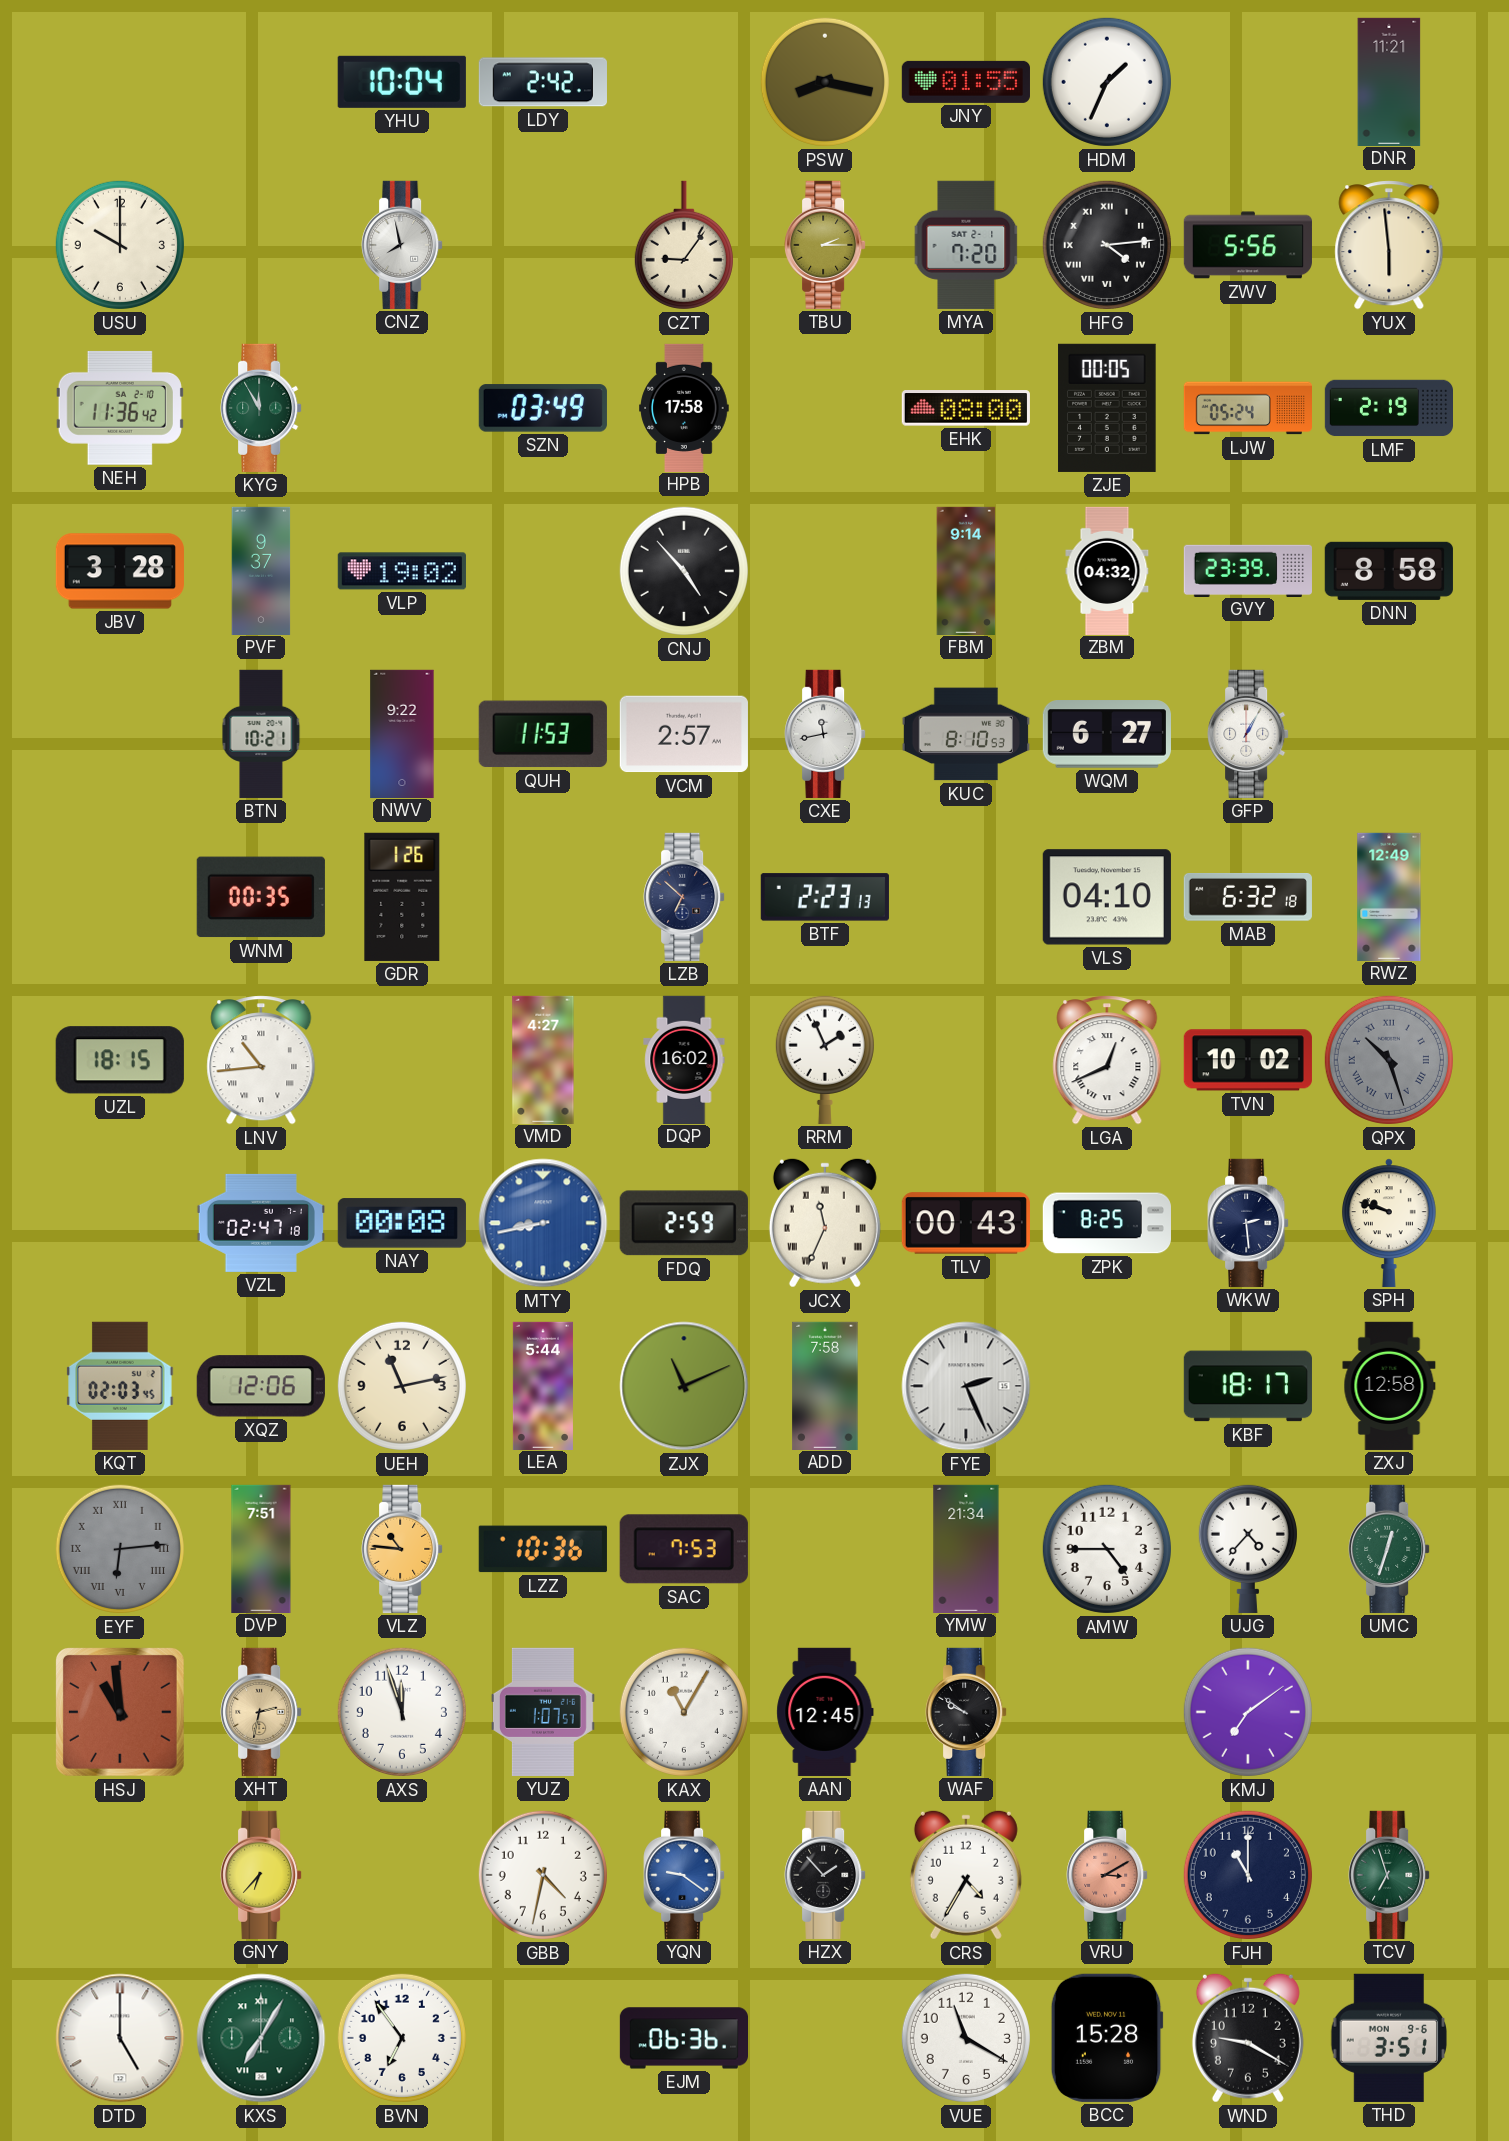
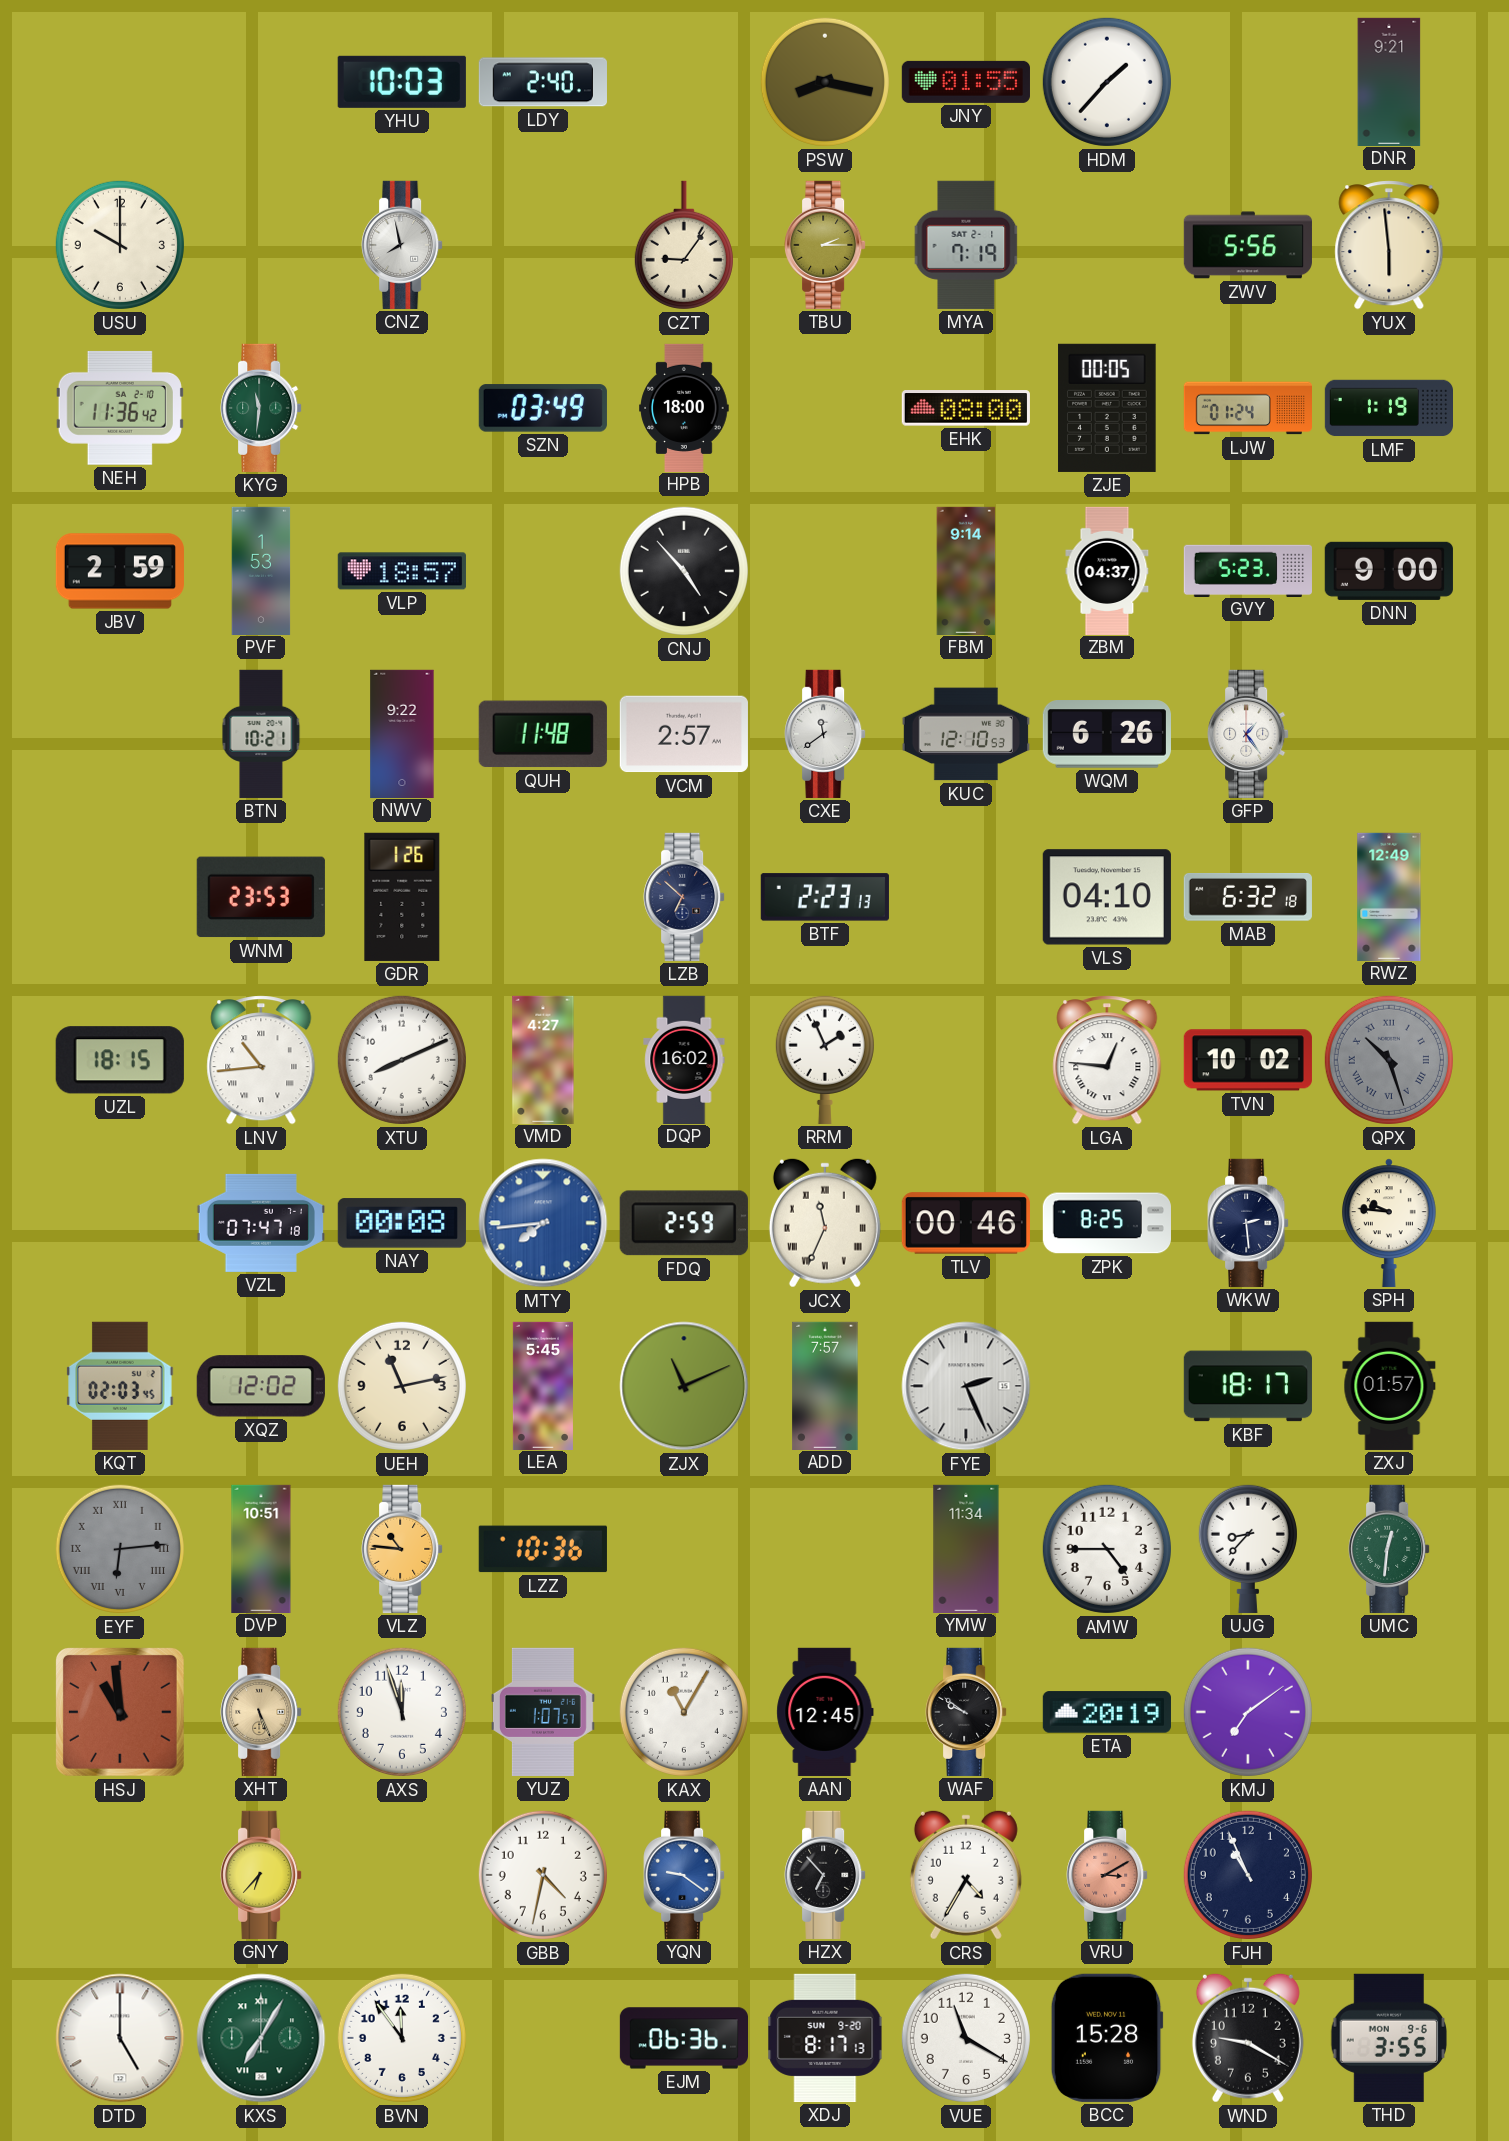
YHU: 10:04 -> 10:03
LDY: 2:42 -> 2:40
HDM: 1:34 -> 1:37
DNR: 11:21 -> 9:21
MYA: 7:20 -> 7:19
HFG: 4:14 -> none
KYG: 11:55 -> 11:31
HPB: 17:58 -> 18:00
LJW: 05:24 -> 01:24
LMF: 2:19 -> 1:19
JBV: 3:28 -> 2:59
PVF: 9:37 -> 1:53
VLP: 19:02 -> 18:57
ZBM: 04:32 -> 04:37
GVY: 23:39 -> 5:23
DNN: 8:58 -> 9:00
QUH: 11:53 -> 11:48
CXE: 11:43 -> 11:39
KUC: 8:10 -> 12:10
WQM: 6:27 -> 6:26
GFP: 1:05 -> 1:24
WNM: 00:35 -> 23:53
XTU: none -> 8:11
LGA: 12:41 -> 12:46
VZL: 02:47 -> 07:47
MTY: 8:43 -> 7:44
TLV: 00:43 -> 00:46
SPH: 9:48 -> 9:46
XQZ: 12:06 -> 12:02
LEA: 5:44 -> 5:45
ADD: 7:58 -> 7:57
ZXJ: 12:58 -> 01:57
DVP: 7:51 -> 10:51
SAC: 7:53 -> none
YMW: 21:34 -> 11:34
UJG: 4:37 -> 8:37
UMC: 12:33 -> 12:31
XHT: 2:32 -> 5:26
ETA: none -> 20:19
HZX: 1:53 -> 6:53
FJH: 11:00 -> 10:56
TCV: 6:57 -> none
BVN: 6:54 -> 11:54
XDJ: none -> 8:17
THD: 3:51 -> 3:55
